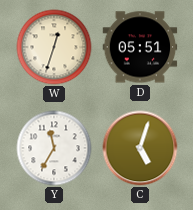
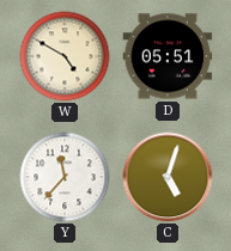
W: 12:33 -> 4:50
Y: 11:35 -> 11:37
